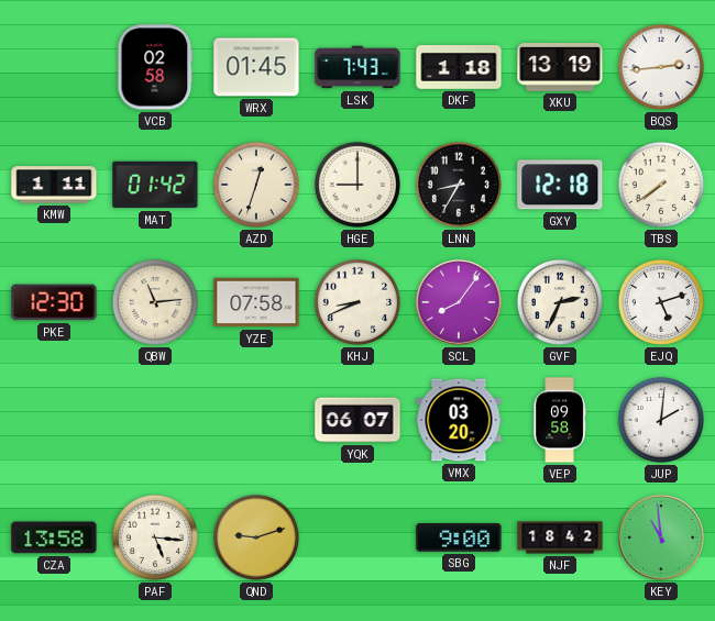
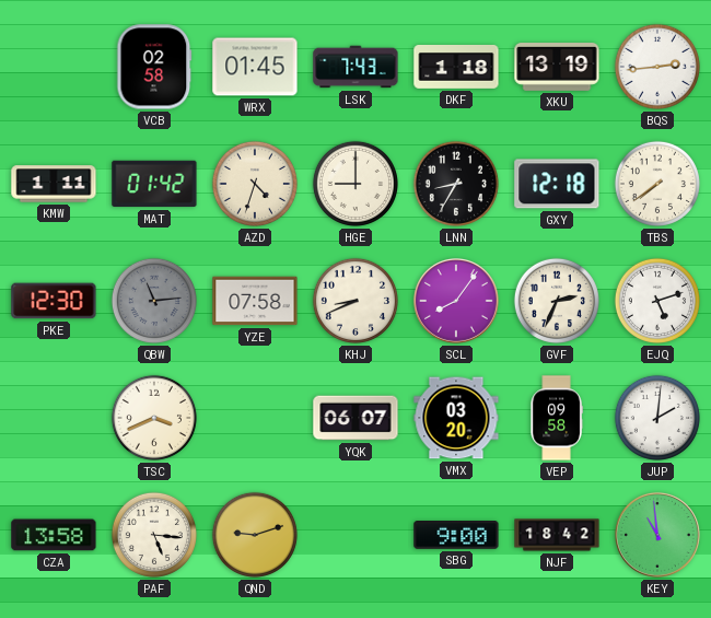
AZD: 12:33 -> 4:33
QBW dial: cream -> grey
TSC: none -> 3:41
